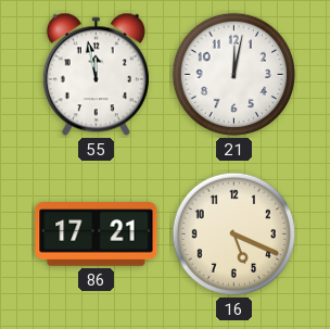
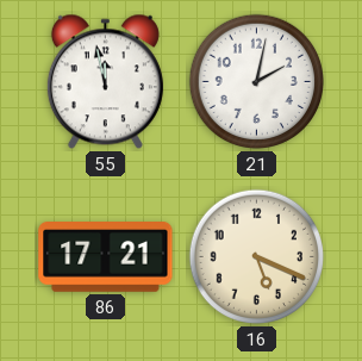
21: 12:02 -> 2:02
